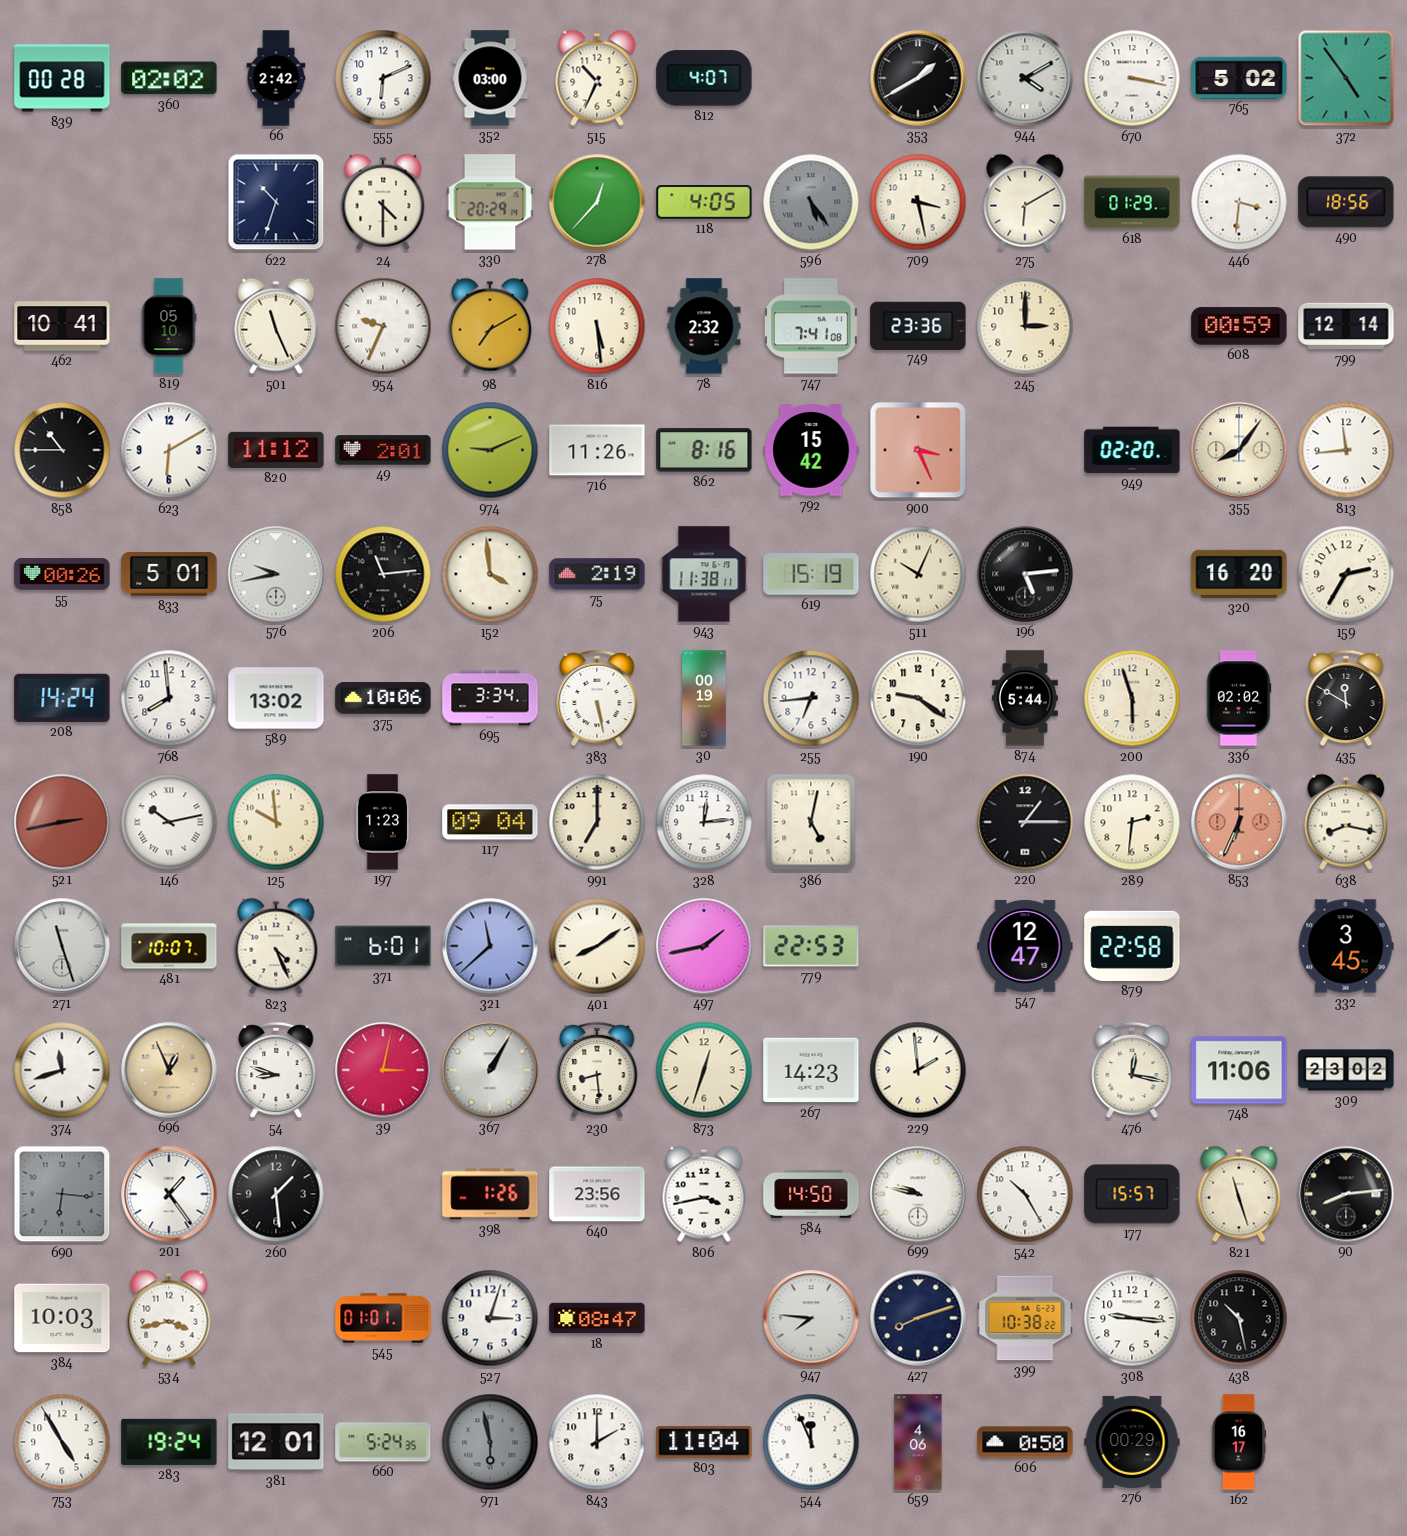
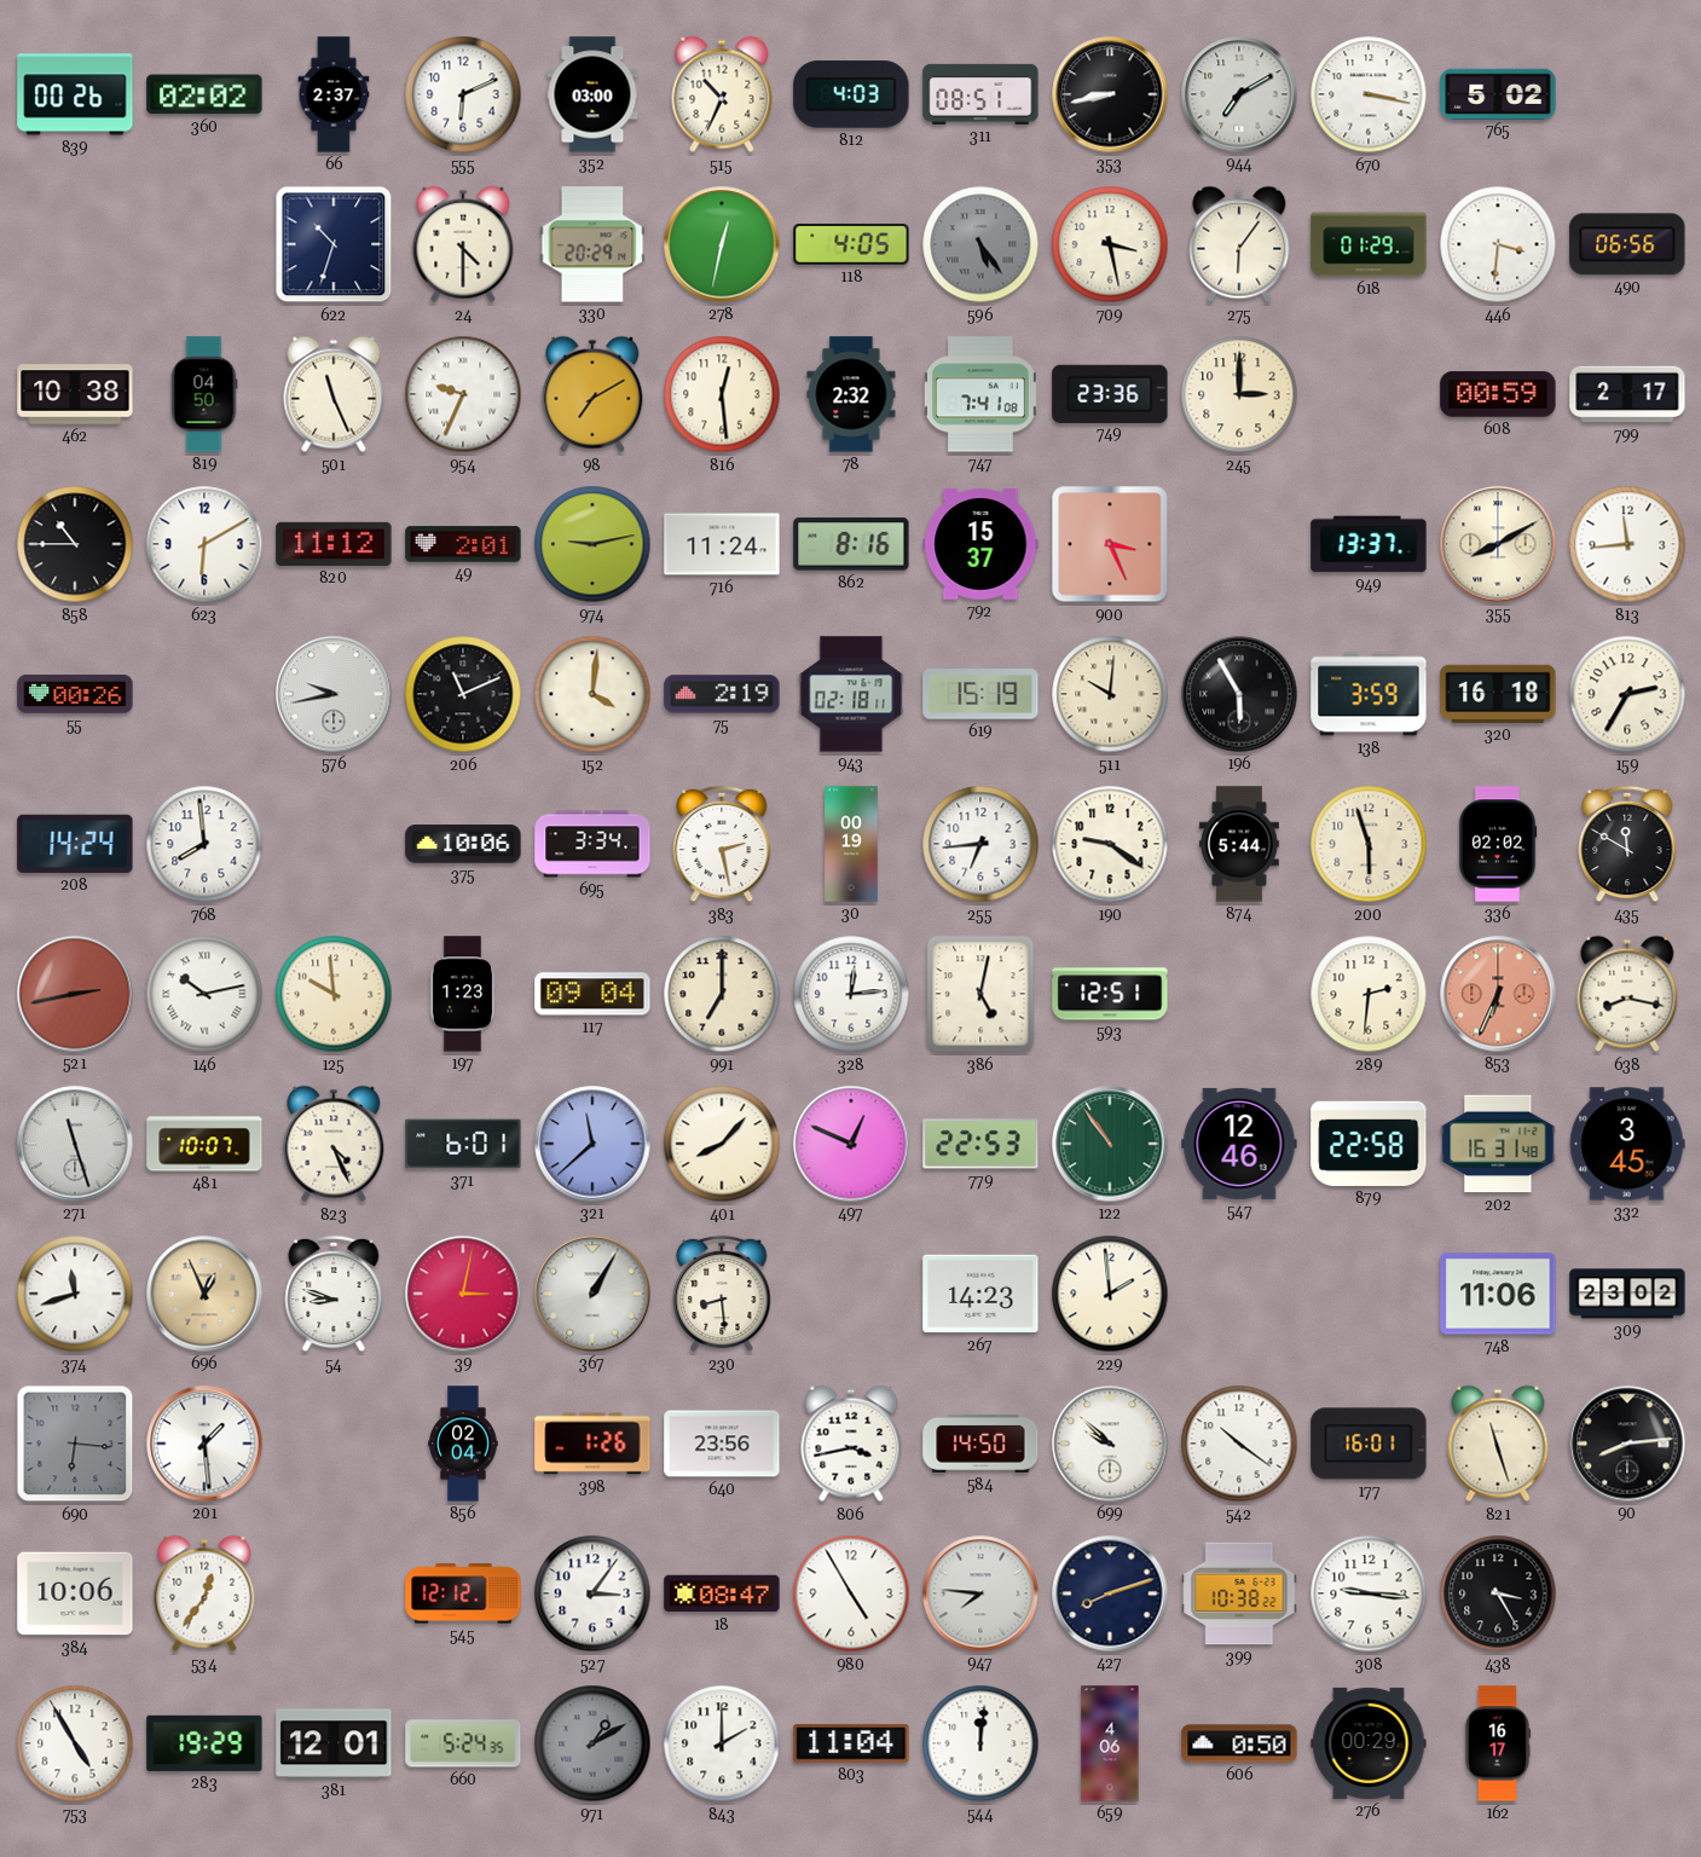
839: 00:28 -> 00:26
66: 2:42 -> 2:37
812: 4:07 -> 4:03
311: none -> 08:51
353: 1:40 -> 8:43
944: 4:10 -> 7:10
372: 4:54 -> none
278: 12:37 -> 12:32
275: 6:10 -> 6:06
490: 18:56 -> 06:56
462: 10:41 -> 10:38
819: 05:10 -> 04:50
816: 5:29 -> 12:29
799: 12:14 -> 2:17
974: 9:11 -> 9:13
716: 11:26 -> 11:24
792: 15:42 -> 15:37
949: 02:20 -> 13:37
355: 8:06 -> 8:10
833: 5:01 -> none
206: 11:14 -> 11:11
152: 3:59 -> 4:01
943: 11:38 -> 02:18
511: 10:04 -> 10:01
196: 5:14 -> 5:55
138: none -> 3:59
320: 16:20 -> 16:18
589: 13:02 -> none
383: 5:28 -> 2:28
593: none -> 12:51
220: 1:15 -> none
401: 8:09 -> 8:07
497: 1:43 -> 12:49
122: none -> 10:54
547: 12:47 -> 12:46
202: none -> 16:31
873: 12:33 -> none
476: 12:17 -> none
201: 1:24 -> 1:29
260: 1:29 -> none
856: none -> 02:04
699: 9:47 -> 9:52
542: 10:25 -> 10:21
177: 15:57 -> 16:01
384: 10:03 -> 10:06
534: 3:43 -> 12:36
545: 01:01 -> 12:12
527: 3:03 -> 3:06
980: none -> 4:55
438: 10:28 -> 3:25
283: 19:24 -> 19:29
971: 5:58 -> 1:10
544: 11:56 -> 12:01
